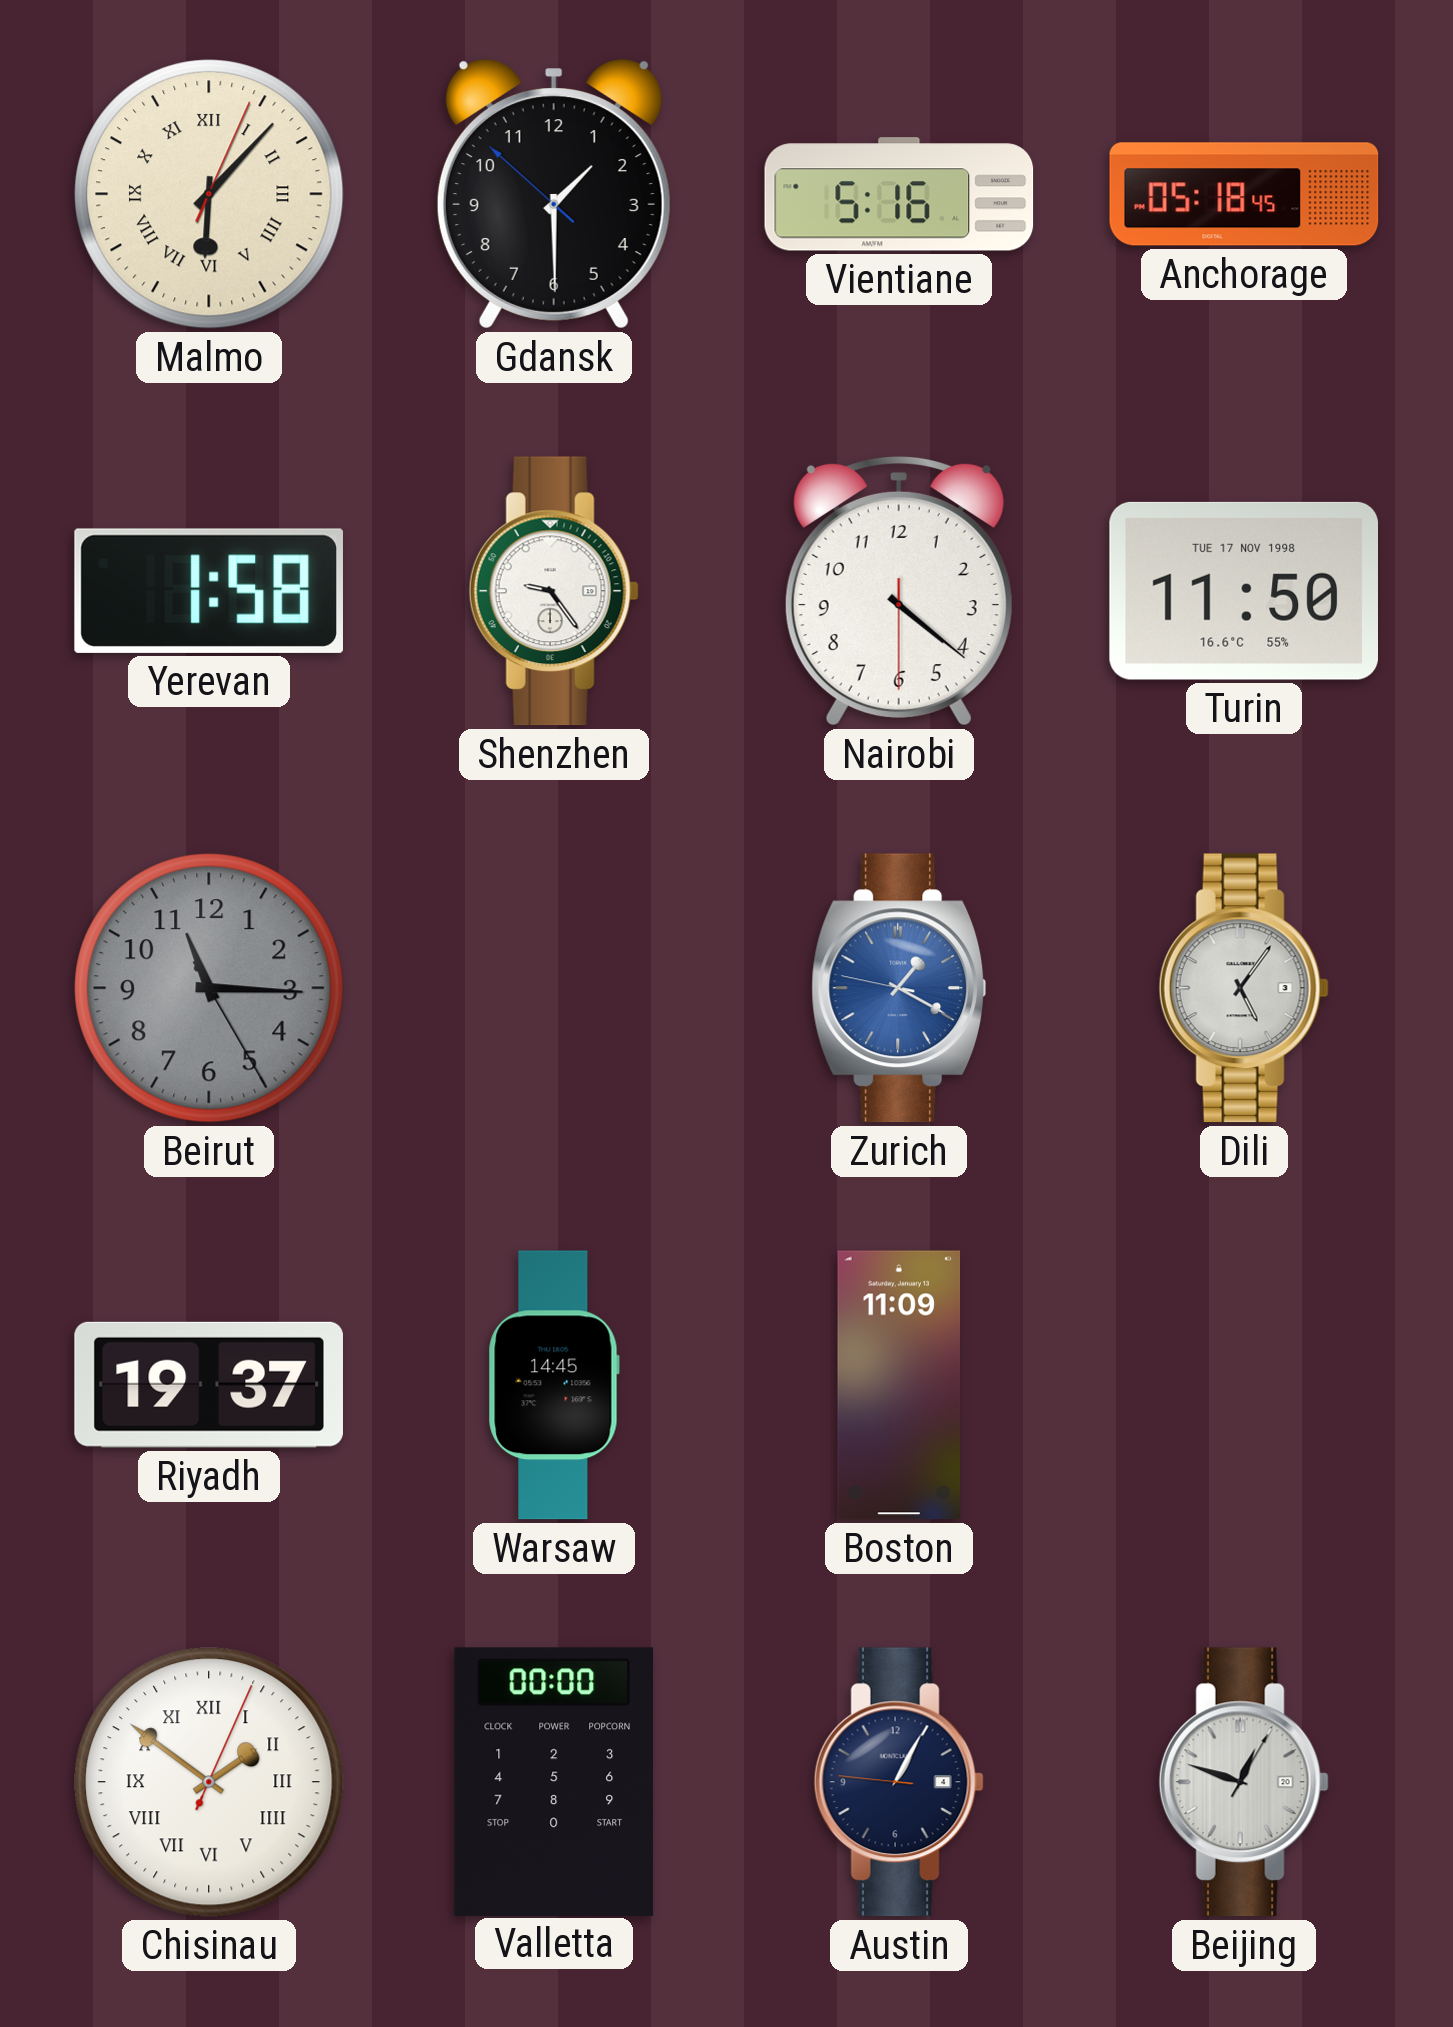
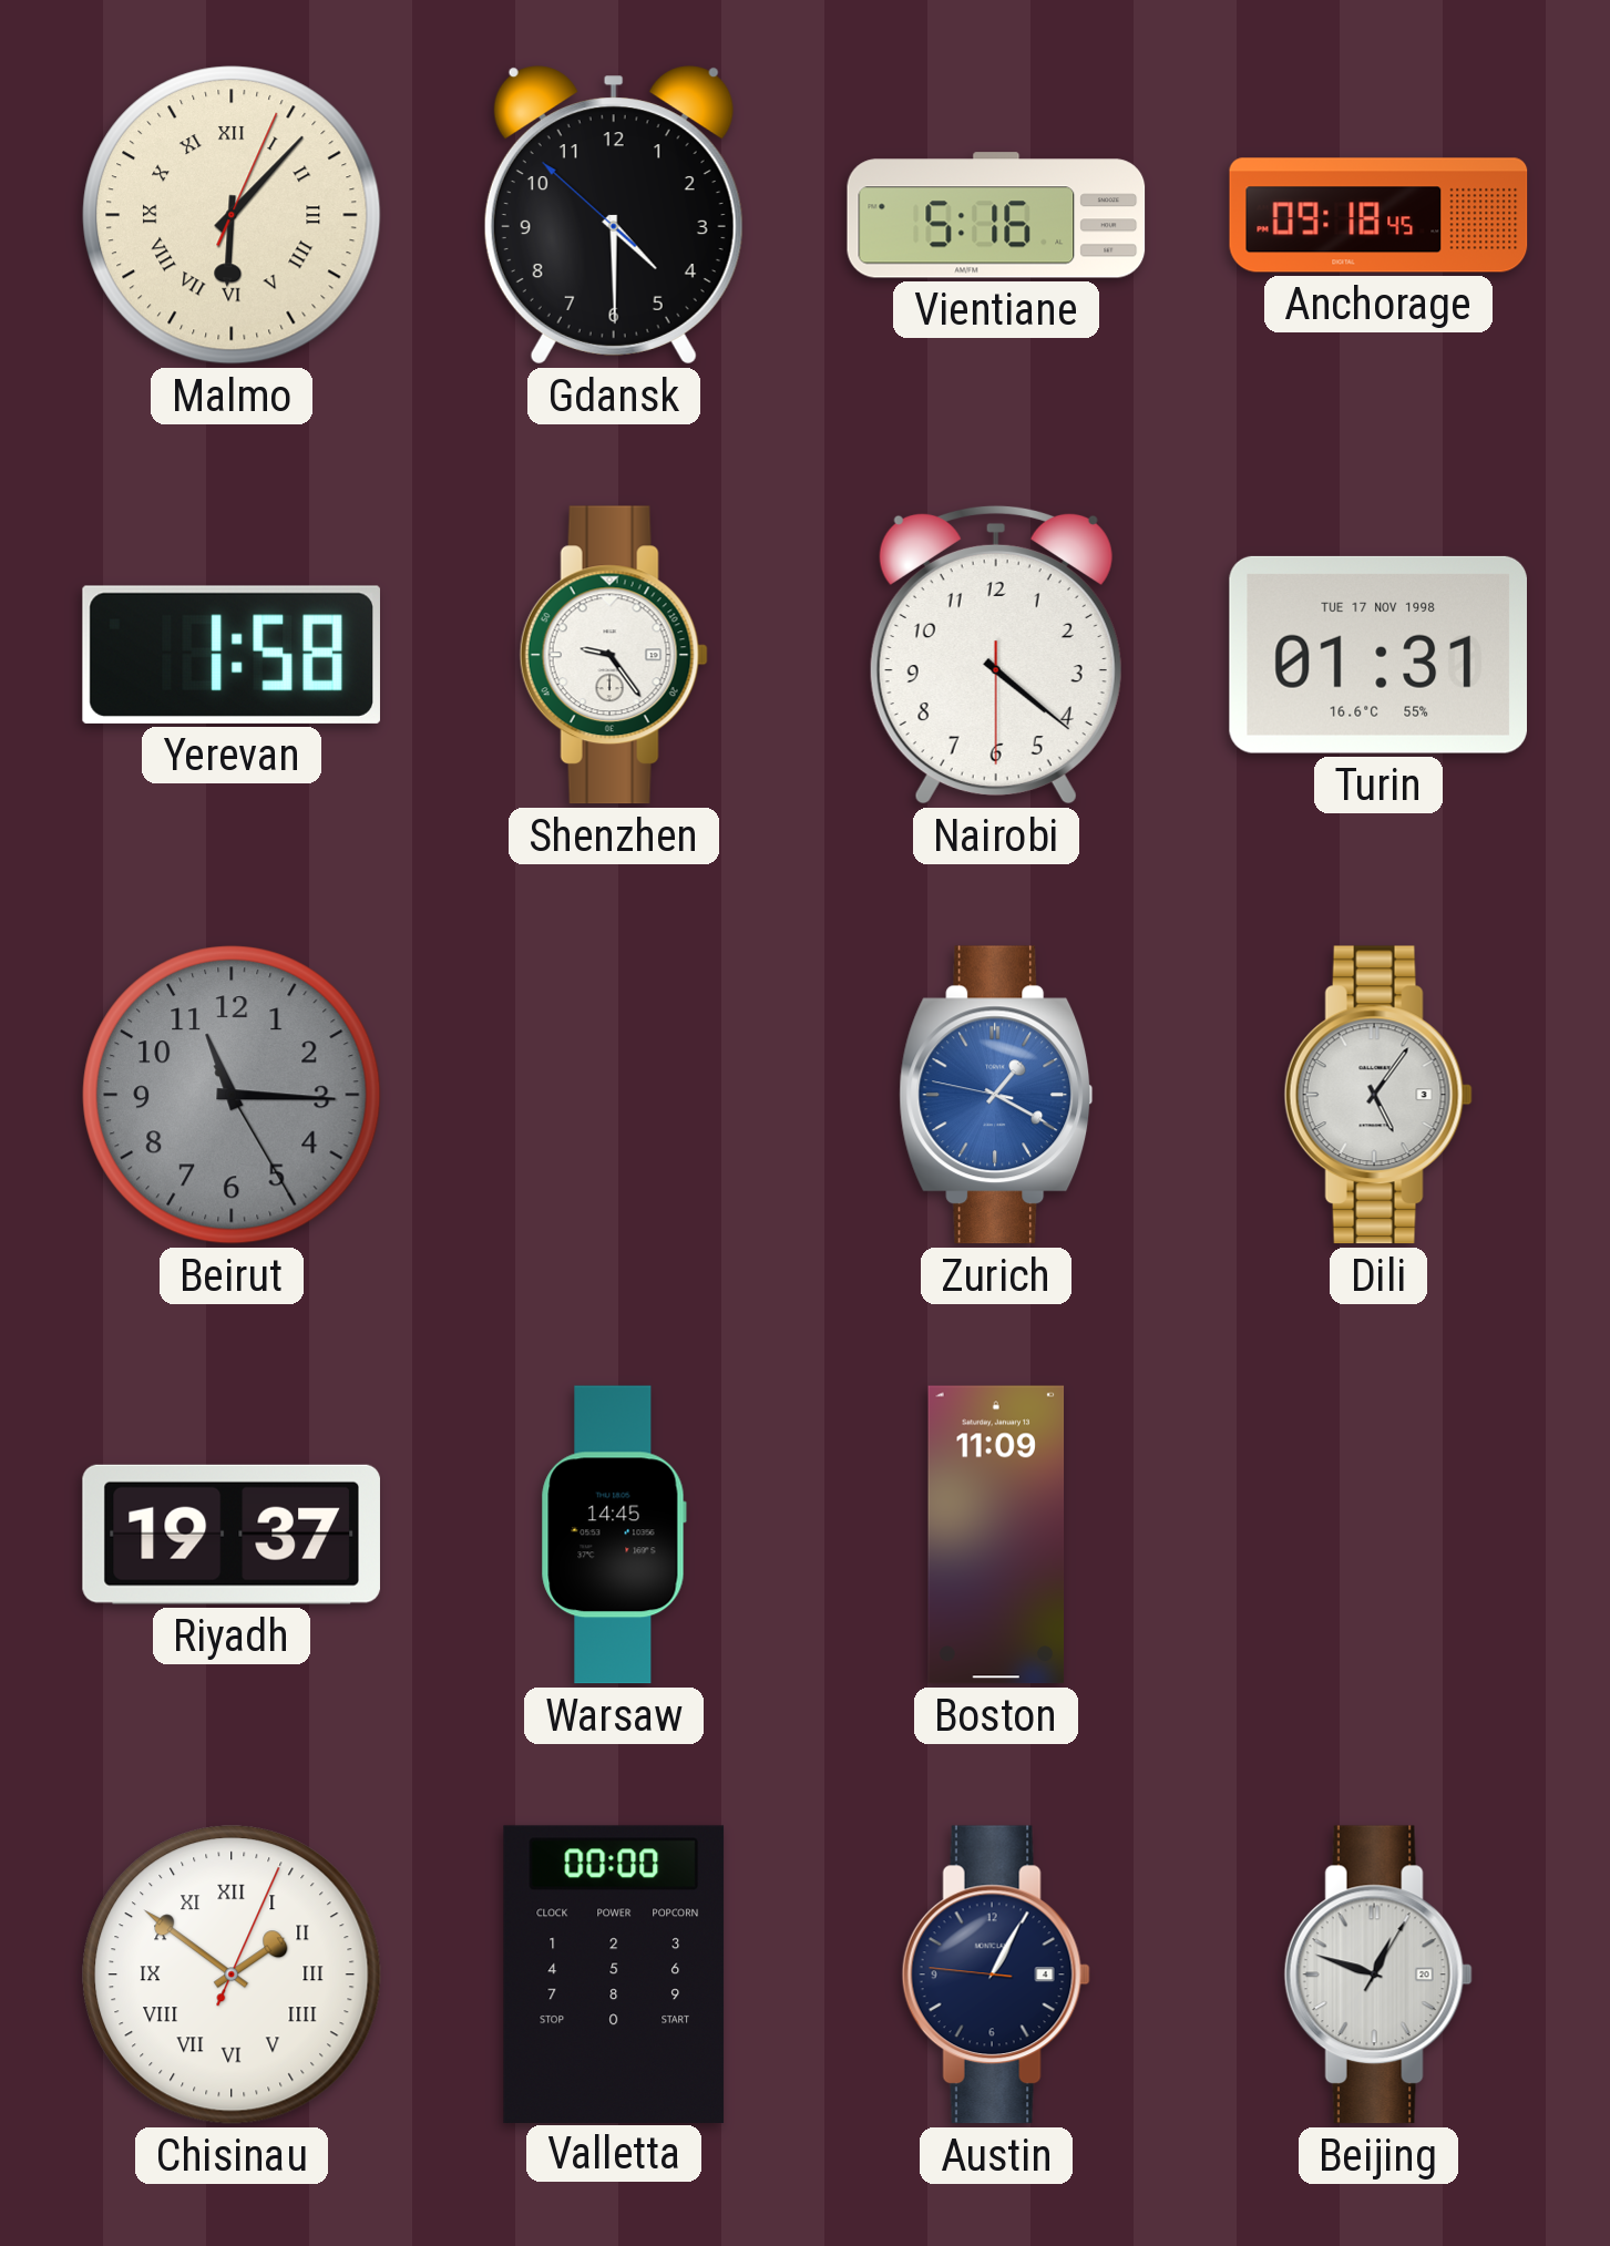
Gdansk: 1:29 -> 4:29
Anchorage: 05:18 -> 09:18
Turin: 11:50 -> 01:31
